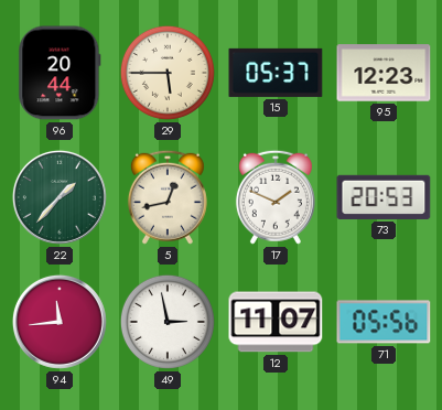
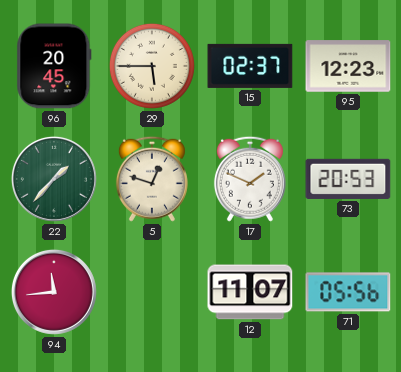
96: 20:44 -> 20:45
15: 05:37 -> 02:37
5: 12:43 -> 12:48
49: 2:58 -> none
